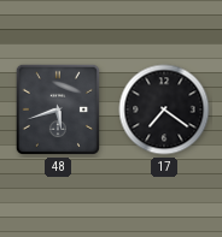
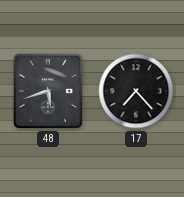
17: 7:21 -> 7:23
